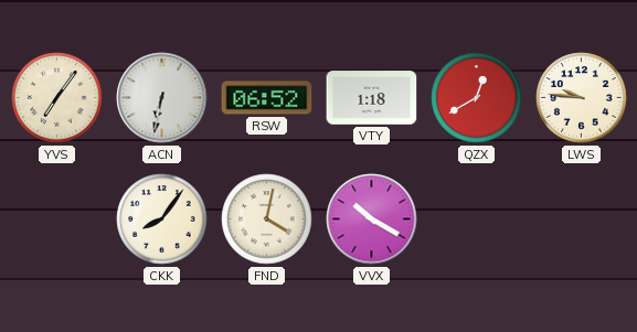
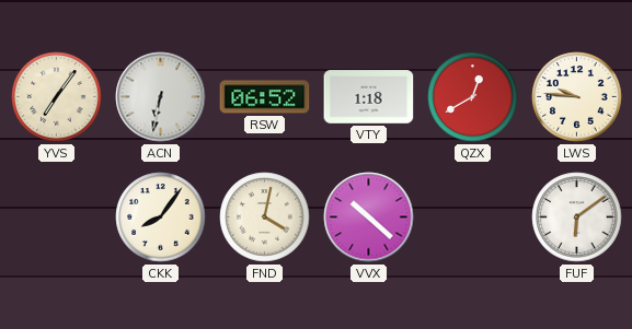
VVX: 10:20 -> 10:22
FUF: none -> 6:09
